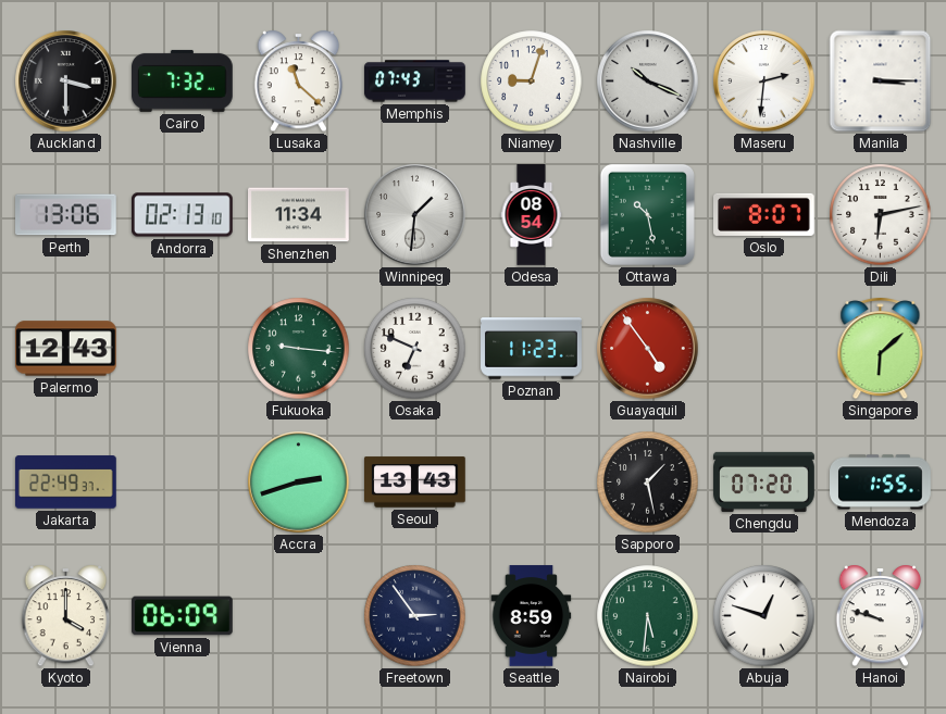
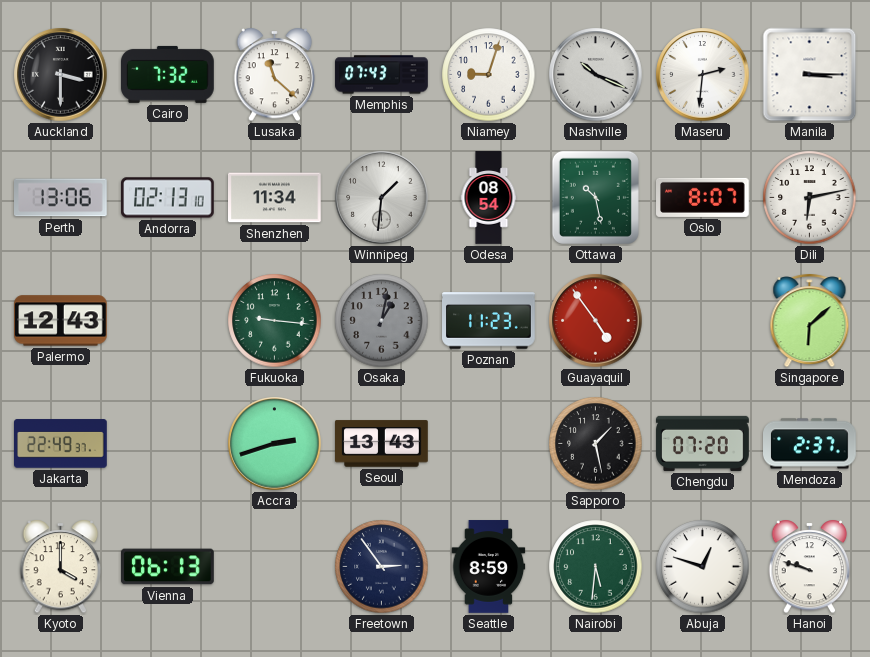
Osaka: 6:49 -> 1:02
Osaka dial: white -> grey
Mendoza: 1:55 -> 2:37
Vienna: 06:09 -> 06:13
